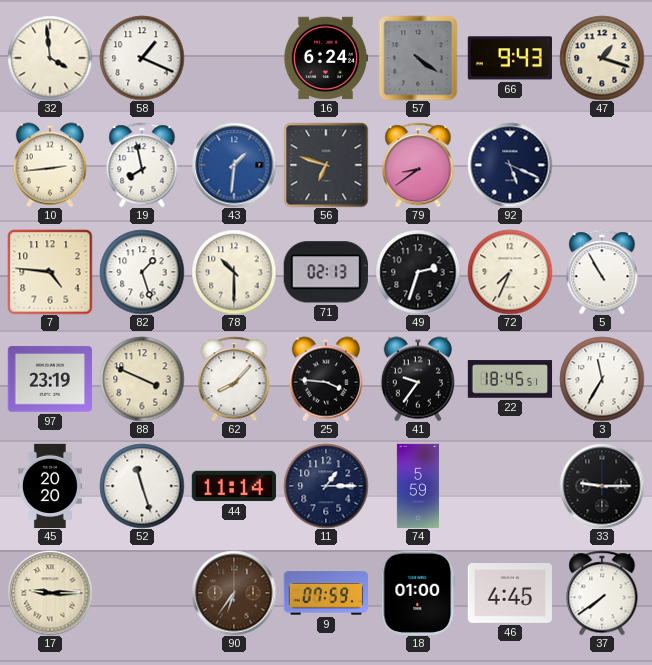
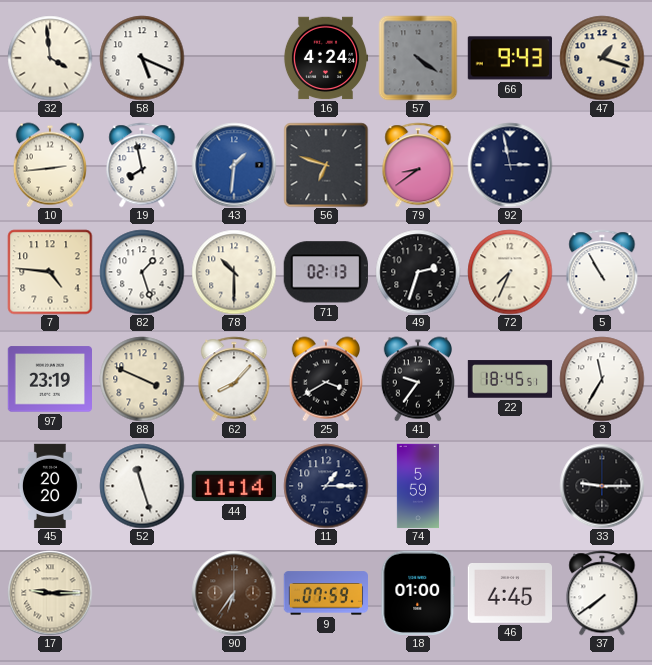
58: 1:19 -> 5:19
16: 6:24 -> 4:24
92: 5:19 -> 2:58
25: 3:46 -> 3:40
